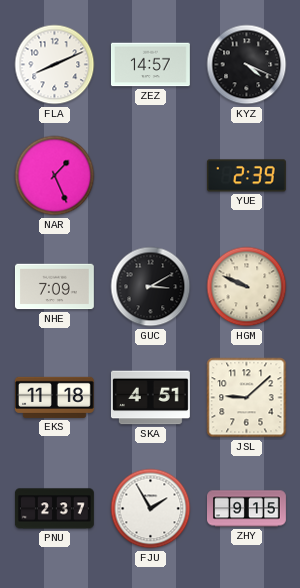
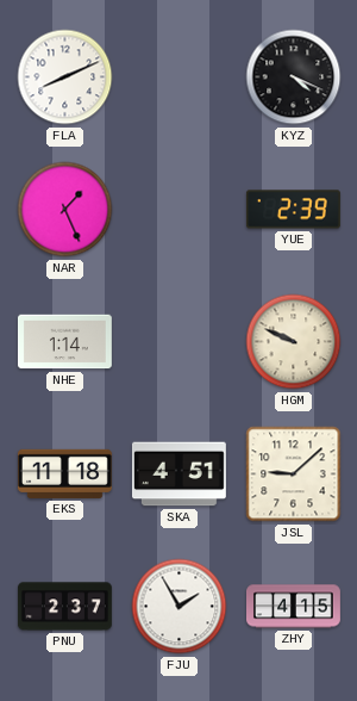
ZEZ: 14:57 -> none
NHE: 7:09 -> 1:14
GUC: 3:10 -> none
ZHY: 9:15 -> 4:15
